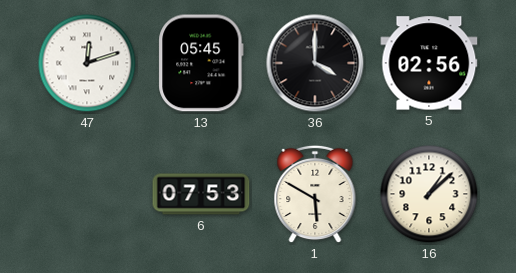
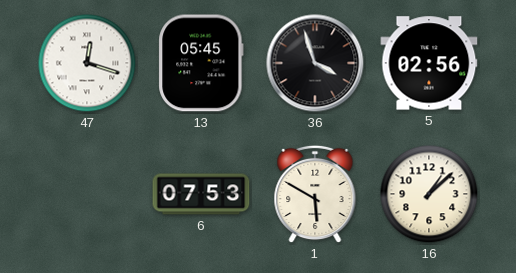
47: 12:12 -> 12:18
36: 4:00 -> 3:57
